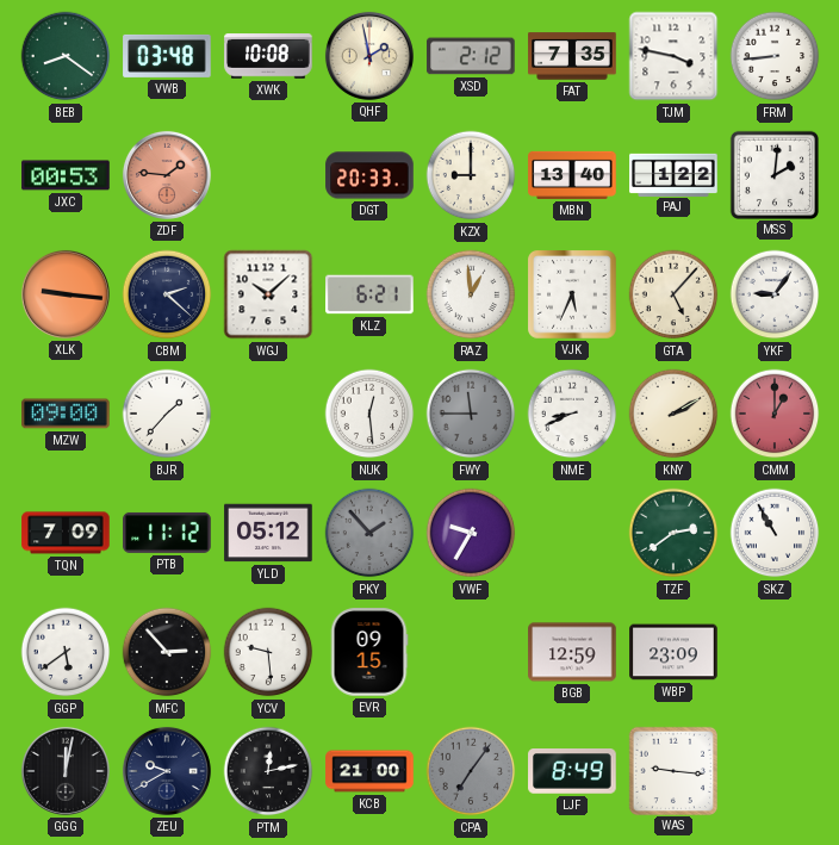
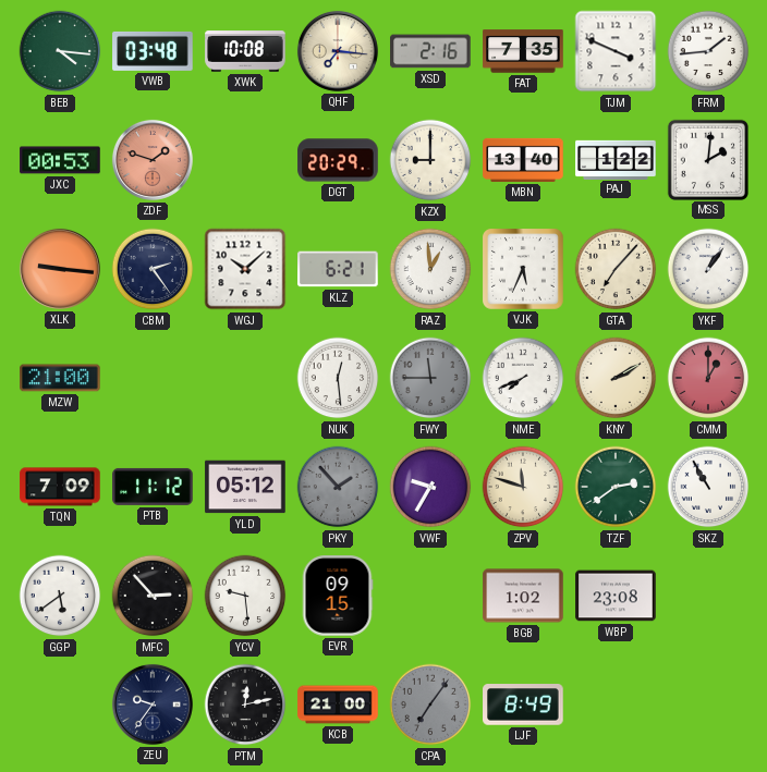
BEB: 8:21 -> 4:16
QHF: 1:58 -> 7:16
XSD: 2:12 -> 2:16
TJM: 3:47 -> 3:49
FRM: 8:44 -> 1:44
ZDF: 1:46 -> 1:48
DGT: 20:33 -> 20:29
CBM: 2:22 -> 2:24
GTA: 5:07 -> 7:07
YKF: 9:06 -> 1:06
MZW: 09:00 -> 21:00
BJR: 1:37 -> none
NME: 8:41 -> 7:41
ZPV: none -> 11:48
BGB: 12:59 -> 1:02
WBP: 23:09 -> 23:08
GGG: 12:02 -> none
ZEU: 9:40 -> 9:36
WAS: 9:16 -> none
